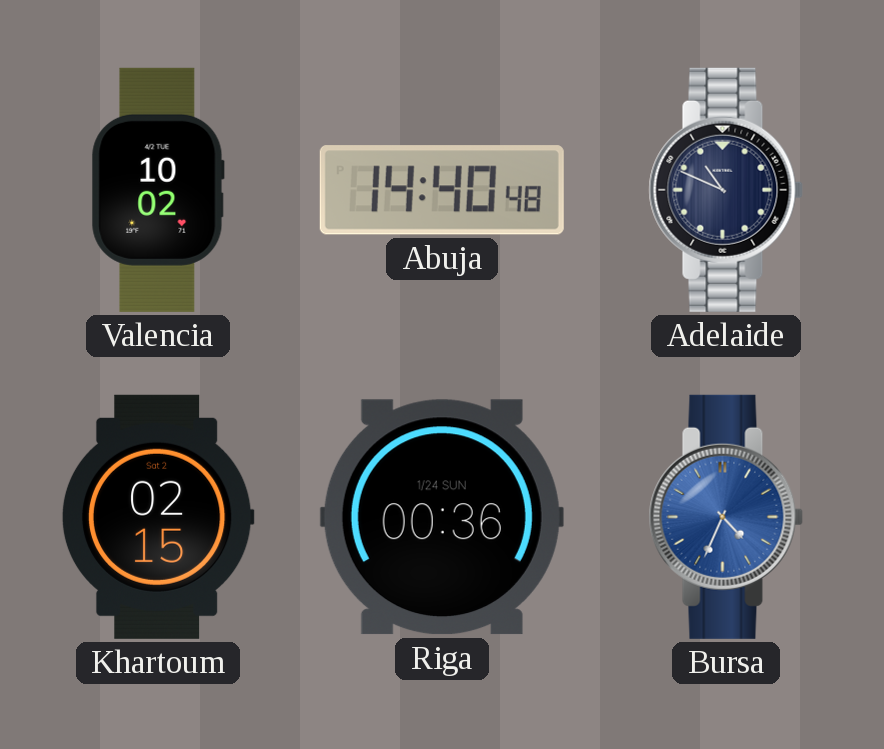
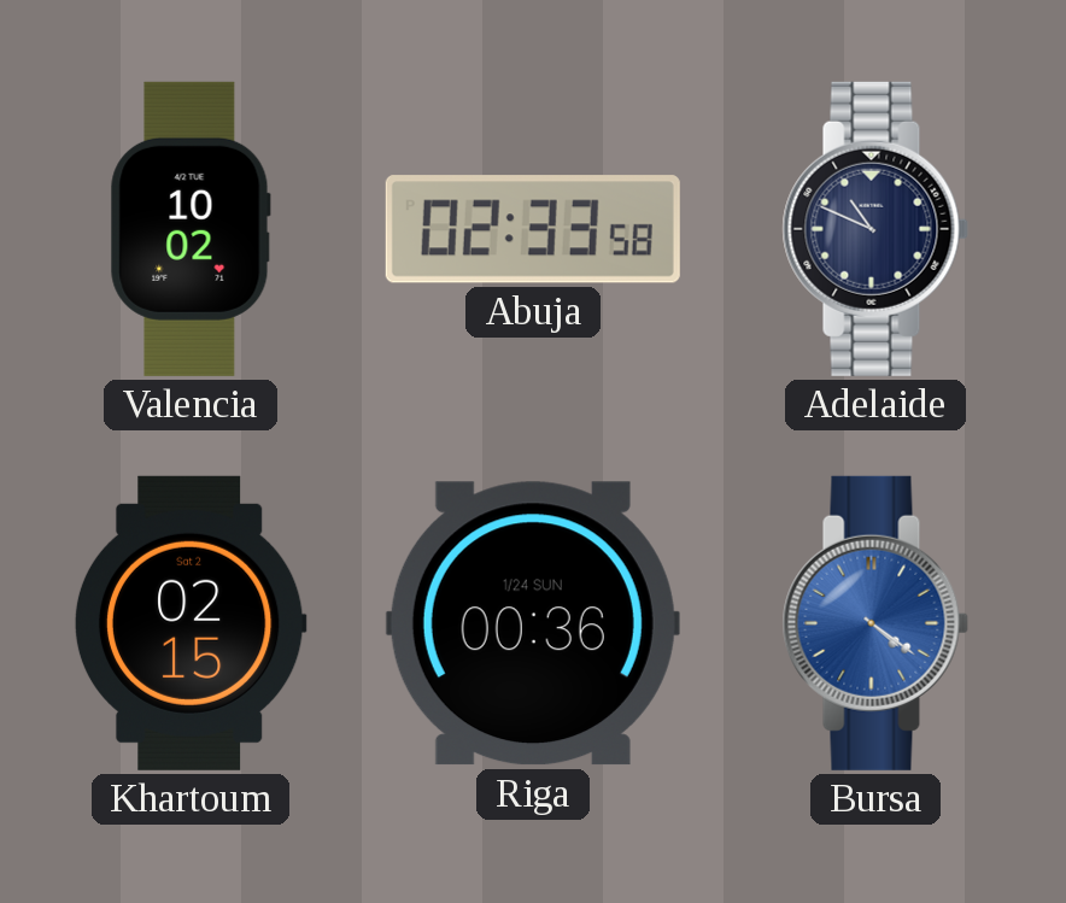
Abuja: 14:40 -> 02:33
Bursa: 4:34 -> 4:21
